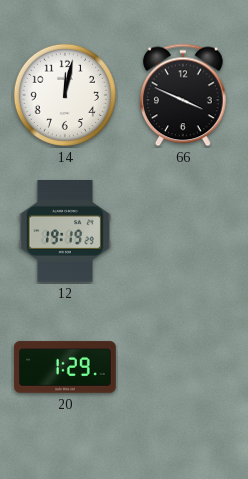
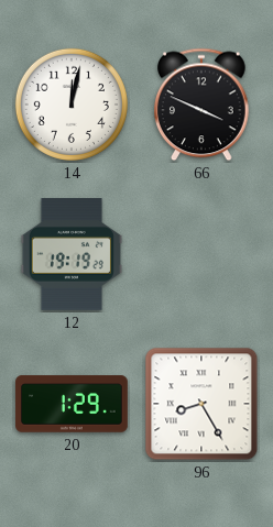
96: none -> 8:25
